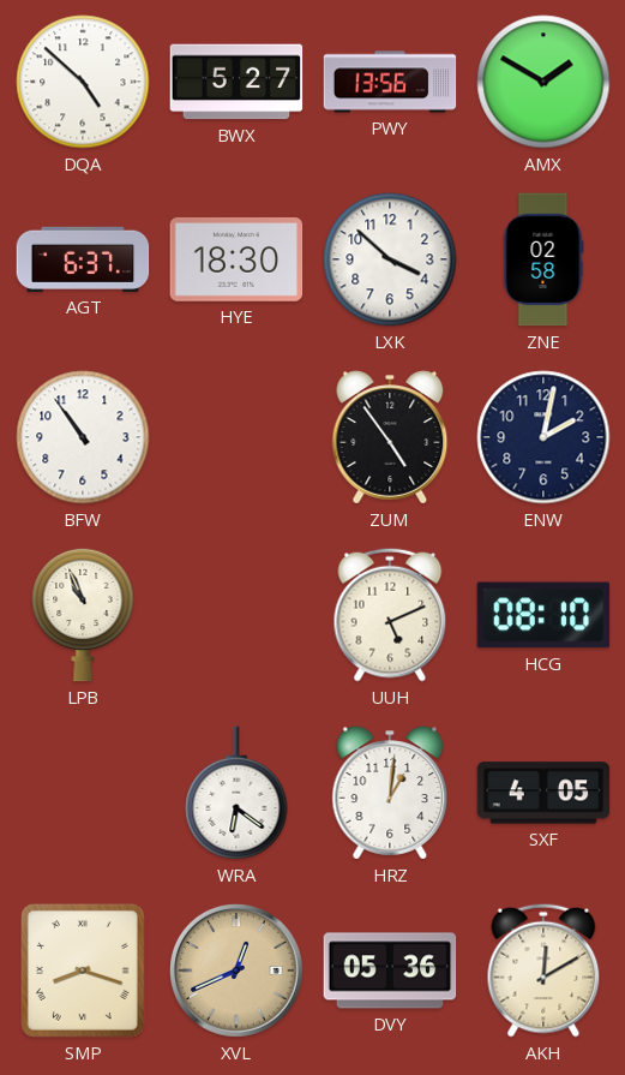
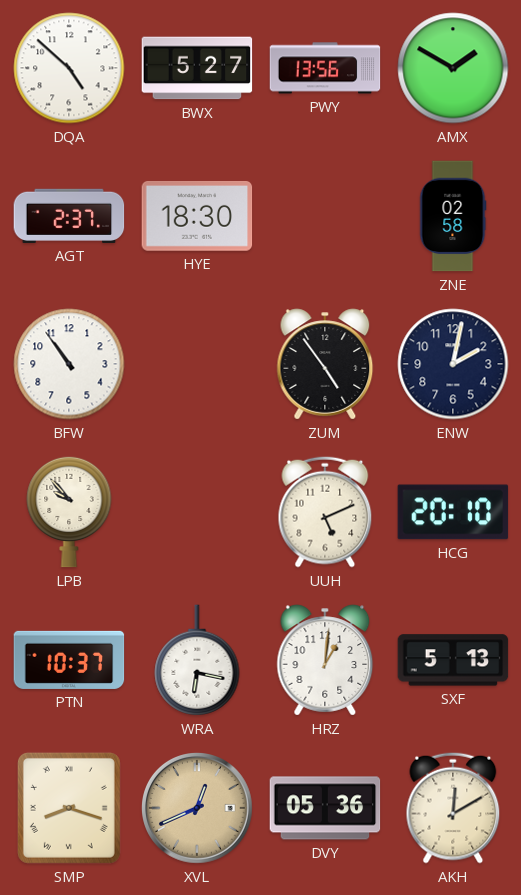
AGT: 6:37 -> 2:37
LXK: 3:52 -> none
LPB: 10:56 -> 9:53
HCG: 08:10 -> 20:10
PTN: none -> 10:37
WRA: 6:21 -> 6:17
SXF: 4:05 -> 5:13
